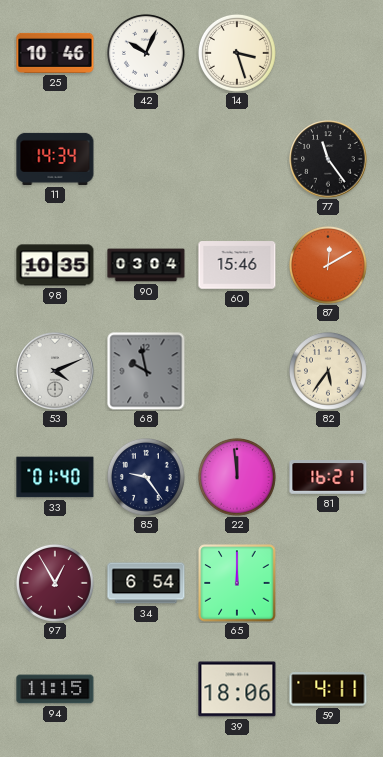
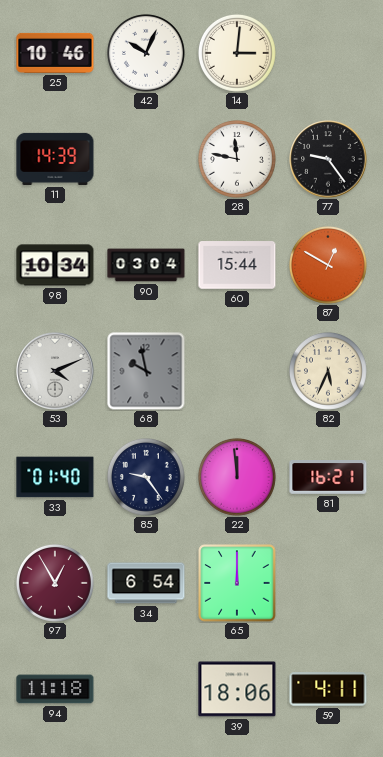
14: 3:27 -> 3:01
11: 14:34 -> 14:39
28: none -> 11:47
77: 11:24 -> 9:24
98: 10:35 -> 10:34
60: 15:46 -> 15:44
87: 12:10 -> 12:50
82: 5:36 -> 5:34
94: 11:15 -> 11:18
